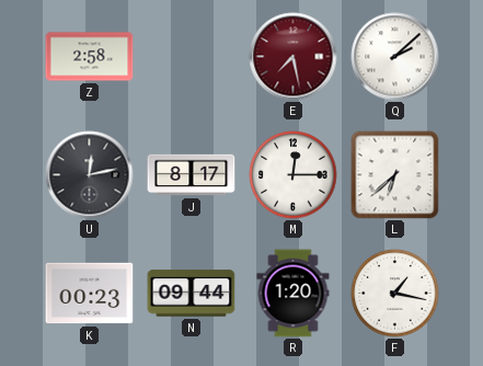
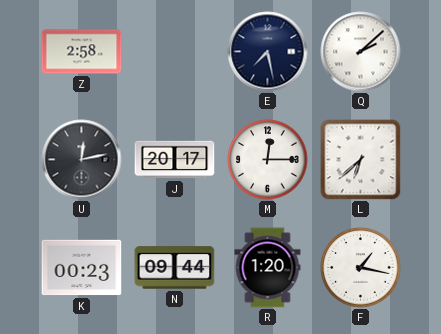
E dial: burgundy -> navy
J: 8:17 -> 20:17
